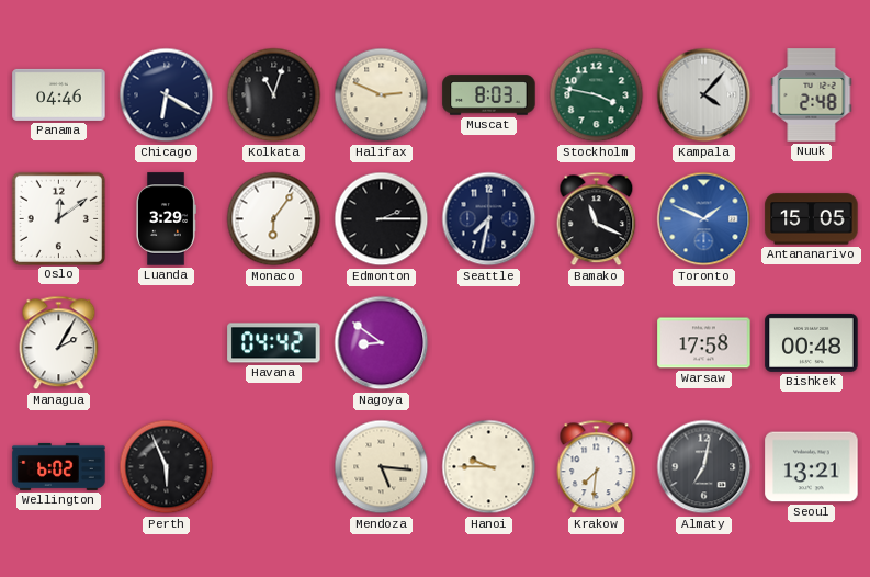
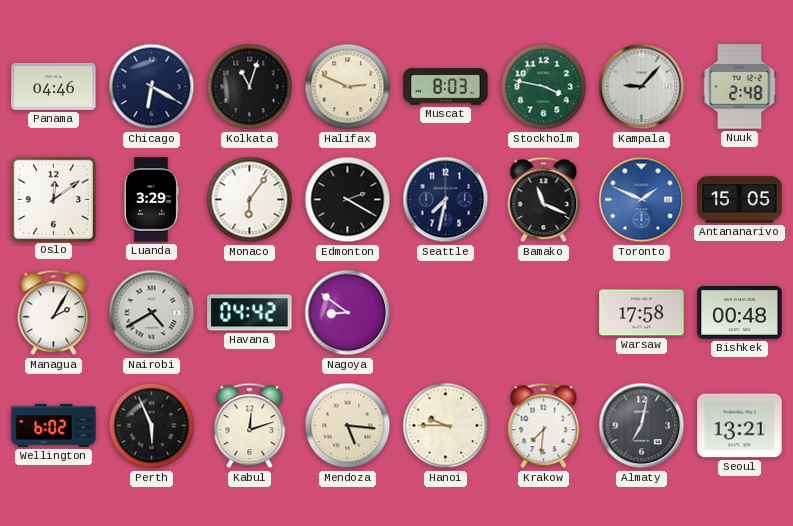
Kampala: 4:07 -> 9:07
Edmonton: 2:15 -> 2:20
Nairobi: none -> 4:40
Kabul: none -> 12:12
